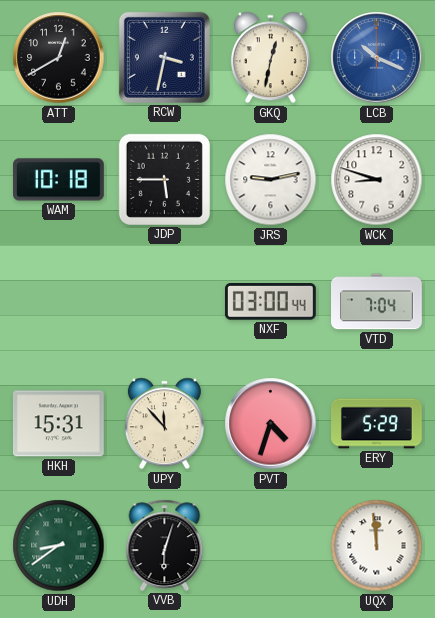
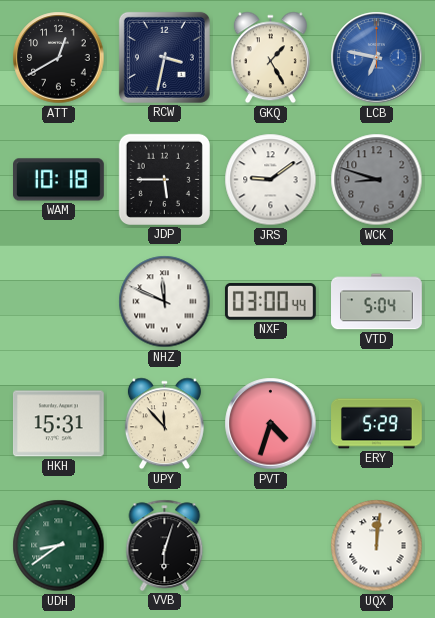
GKQ: 12:32 -> 1:25
LCB: 10:19 -> 6:47
JRS: 9:13 -> 9:09
WCK dial: white -> grey
NHZ: none -> 11:49
VTD: 7:04 -> 5:04
UQX: 11:59 -> 12:01
